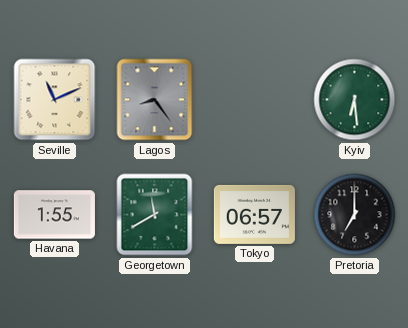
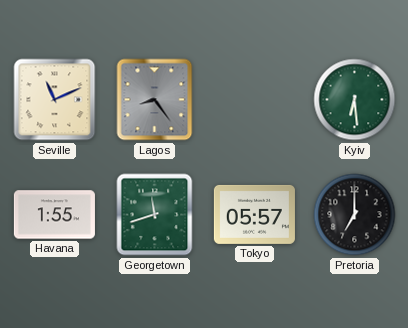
Georgetown: 11:40 -> 11:42
Tokyo: 06:57 -> 05:57
